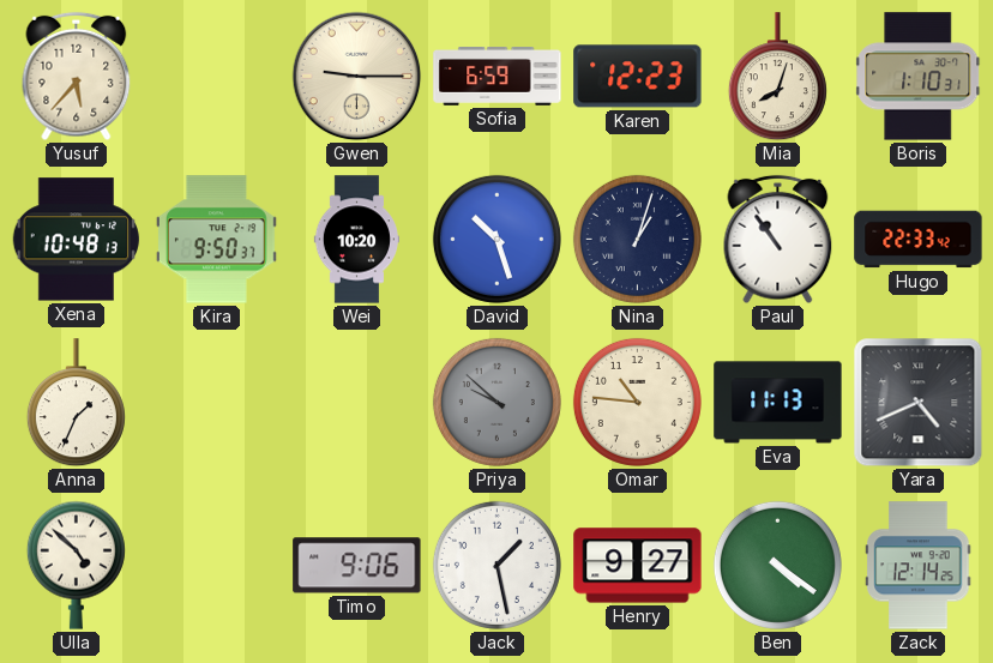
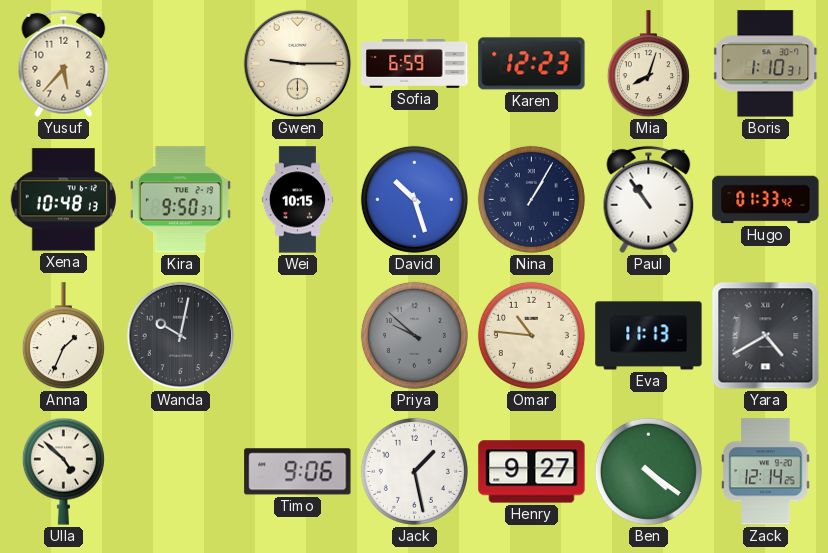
Wei: 10:20 -> 10:15
Nina: 1:03 -> 1:05
Hugo: 22:33 -> 01:33
Wanda: none -> 10:02
Yara: 4:41 -> 4:40
